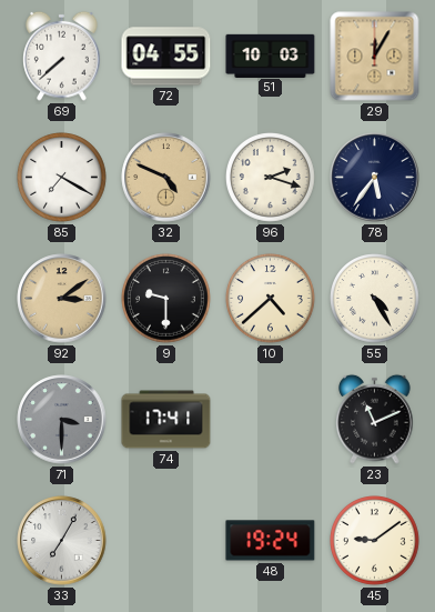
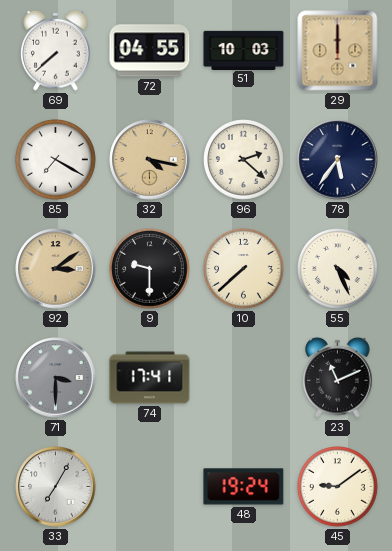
29: 12:05 -> 12:00
32: 4:49 -> 4:17
96: 2:18 -> 2:22
10: 4:38 -> 7:38
55: 4:25 -> 4:26
